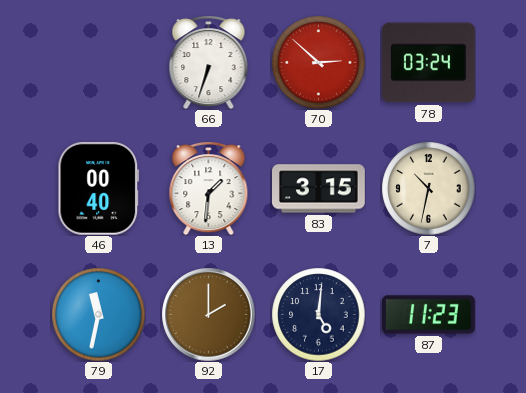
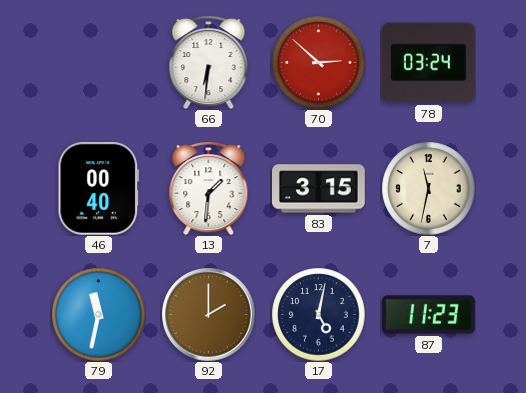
66: 6:33 -> 6:31
7: 10:32 -> 11:32
17: 5:01 -> 5:02
